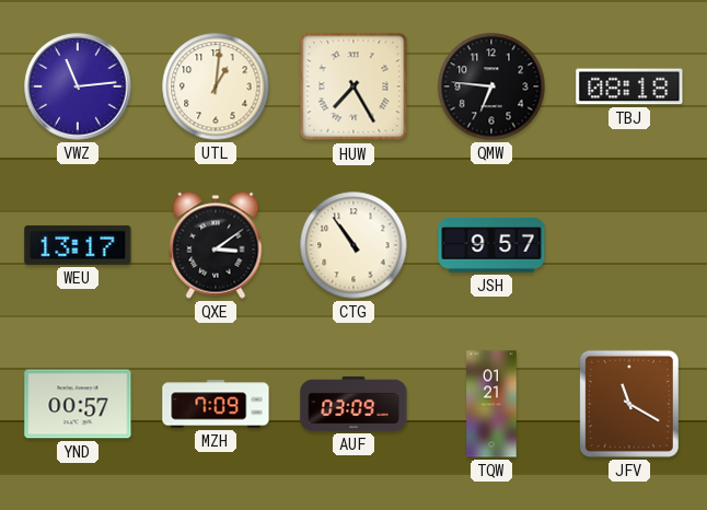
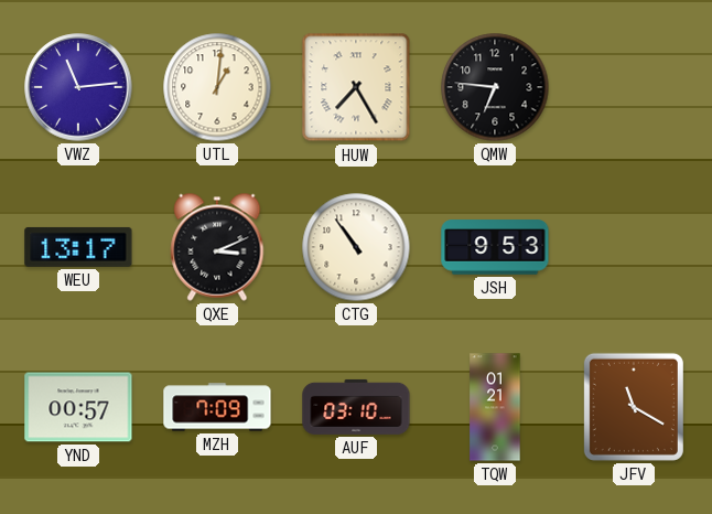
TBJ: 08:18 -> none
QXE: 3:09 -> 3:11
JSH: 9:57 -> 9:53
AUF: 03:09 -> 03:10
